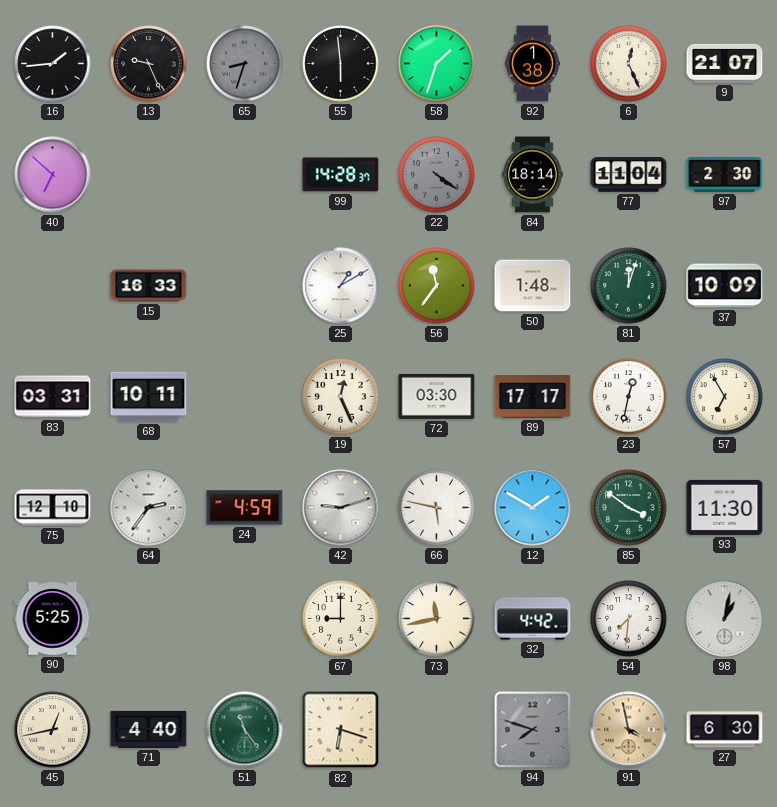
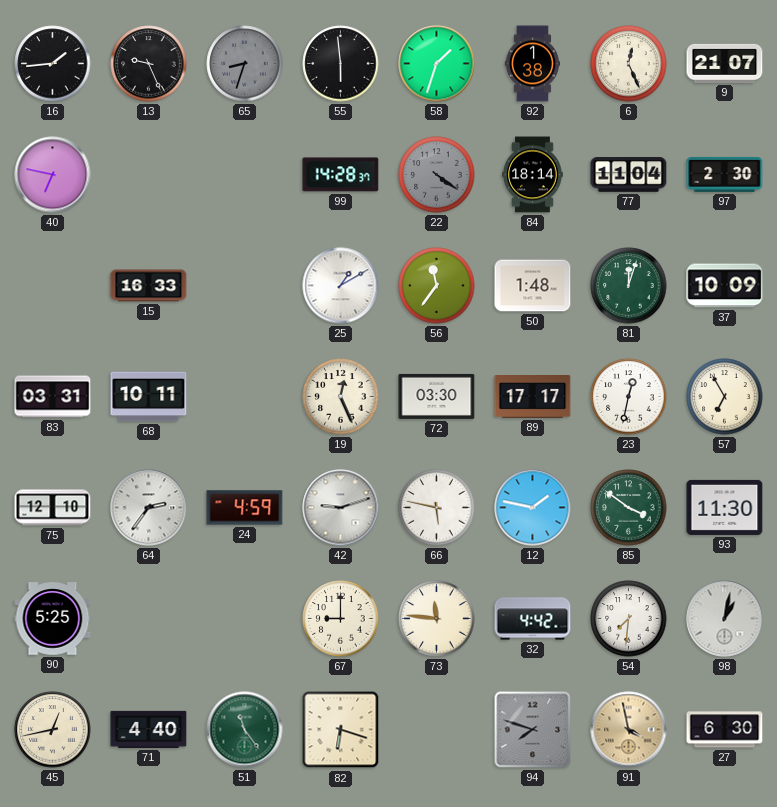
40: 6:52 -> 6:47
12: 1:50 -> 1:47
73: 11:43 -> 11:46
